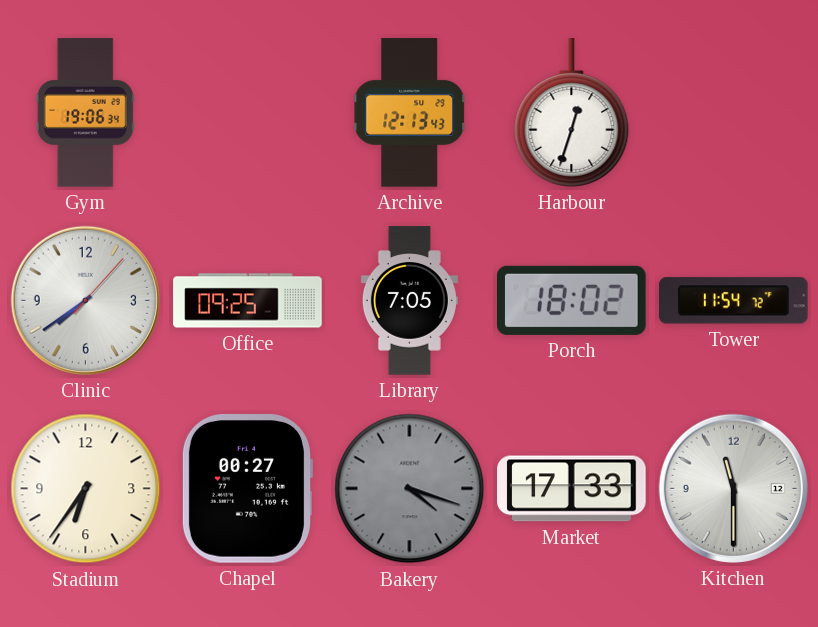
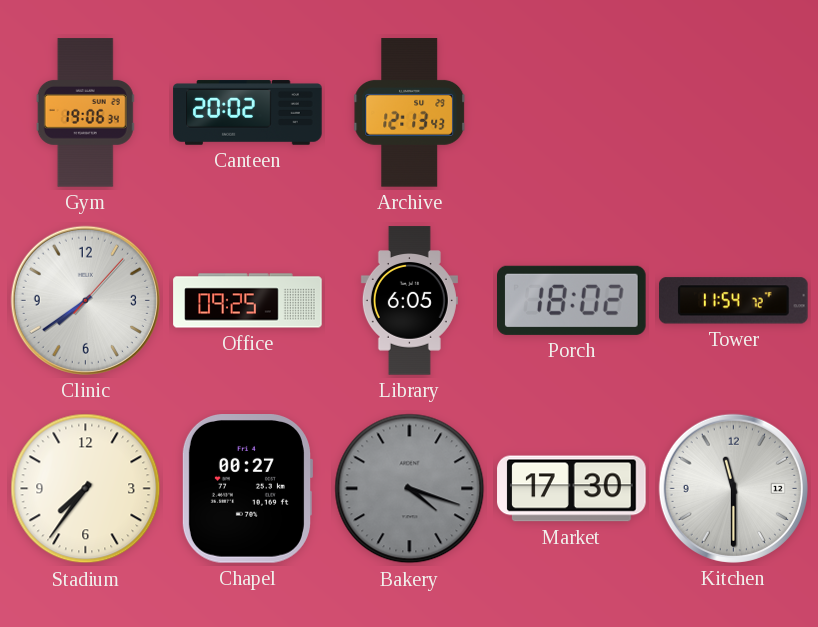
Canteen: none -> 20:02
Harbour: 12:33 -> none
Library: 7:05 -> 6:05
Stadium: 6:36 -> 7:36
Market: 17:33 -> 17:30
